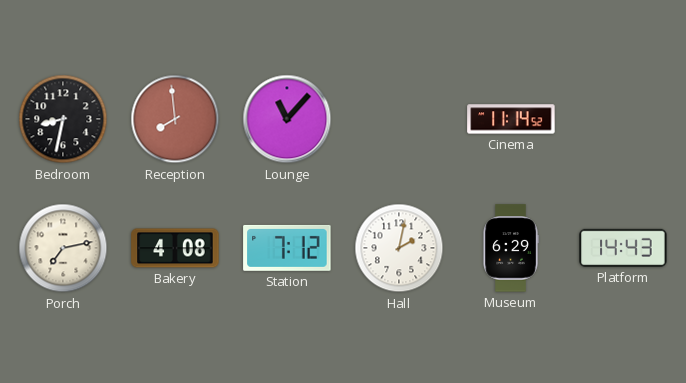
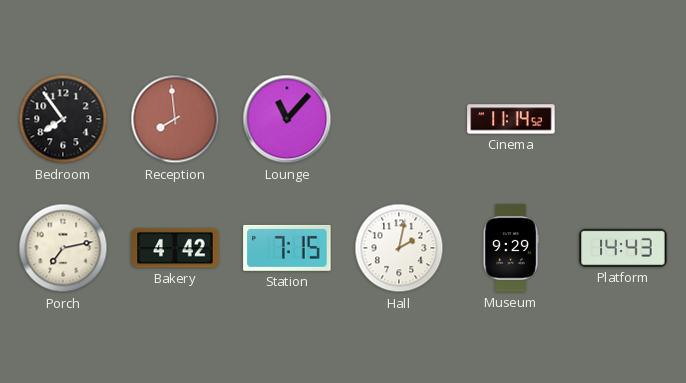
Bedroom: 8:32 -> 7:54
Bakery: 4:08 -> 4:42
Station: 7:12 -> 7:15
Museum: 6:29 -> 9:29
